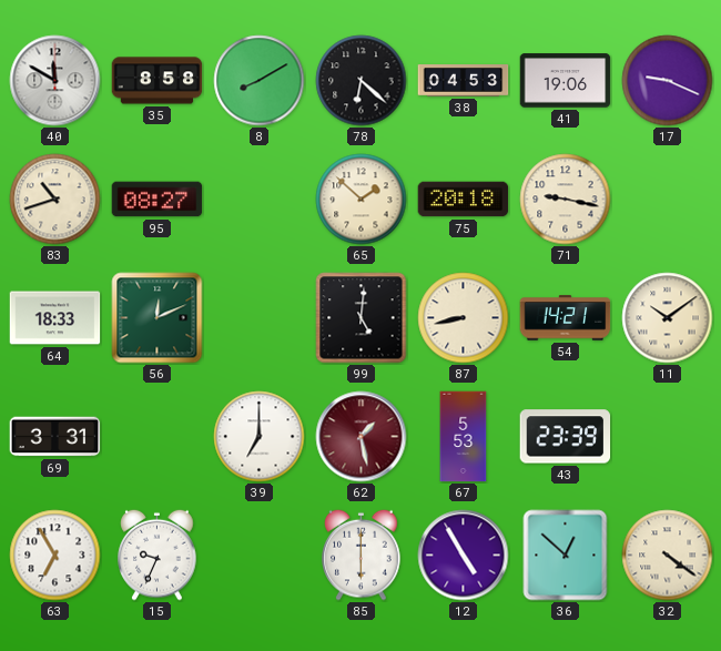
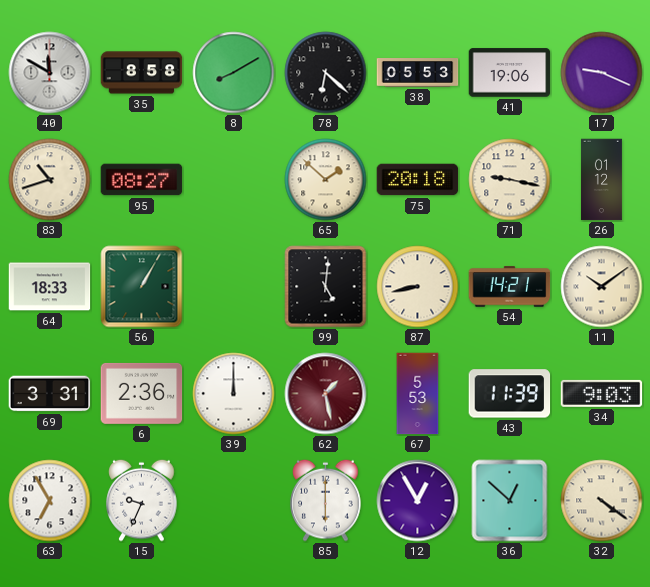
38: 04:53 -> 05:53
26: none -> 01:12
56: 12:11 -> 1:05
6: none -> 2:36
39: 7:00 -> 12:00
43: 23:39 -> 11:39
34: none -> 9:03
12: 4:55 -> 12:55
